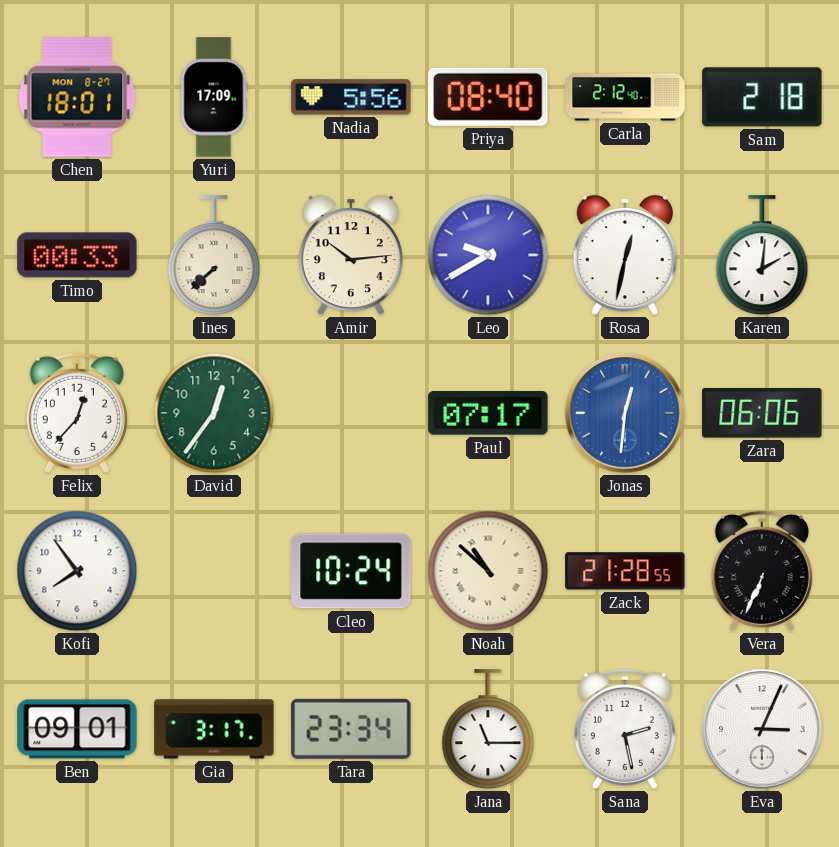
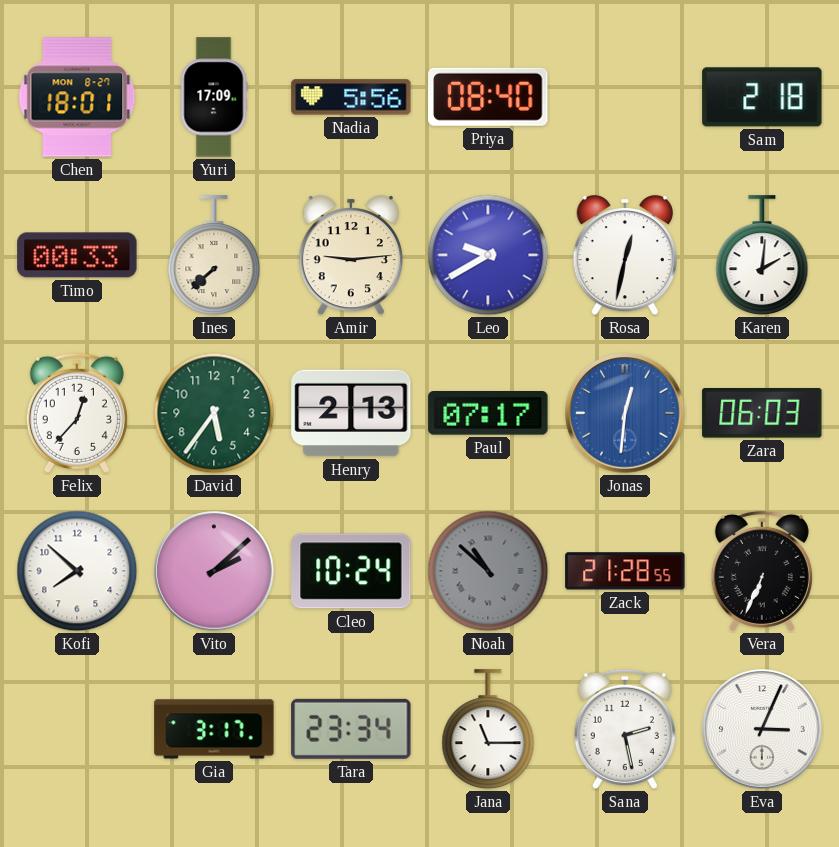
Carla: 2:12 -> none
Amir: 10:14 -> 9:14
David: 12:36 -> 5:36
Henry: none -> 2:13
Zara: 06:06 -> 06:03
Kofi: 7:54 -> 7:52
Vito: none -> 2:08
Noah dial: cream -> grey
Ben: 09:01 -> none
